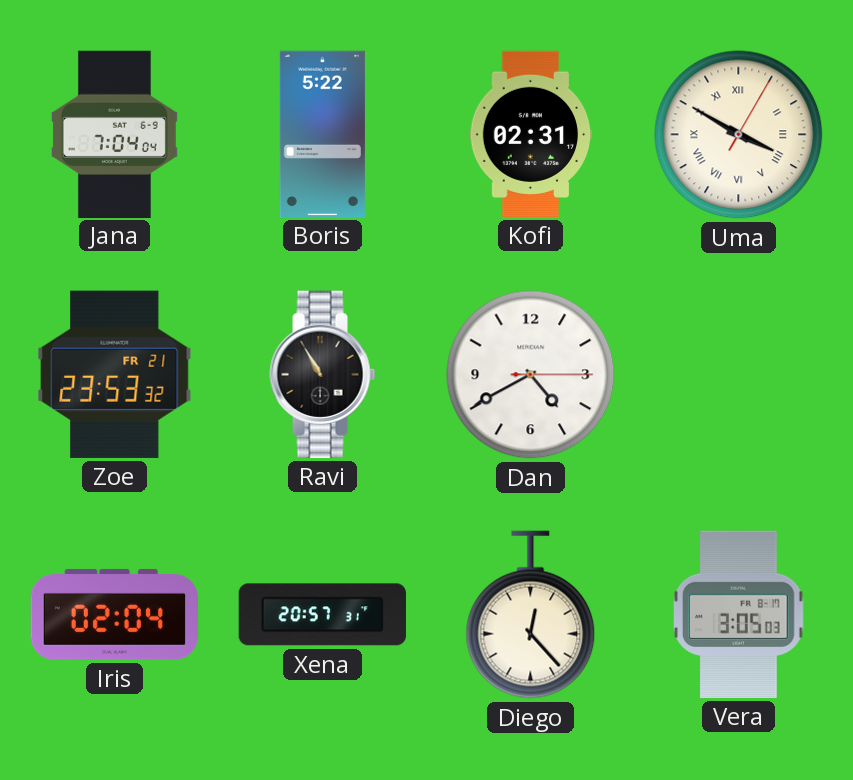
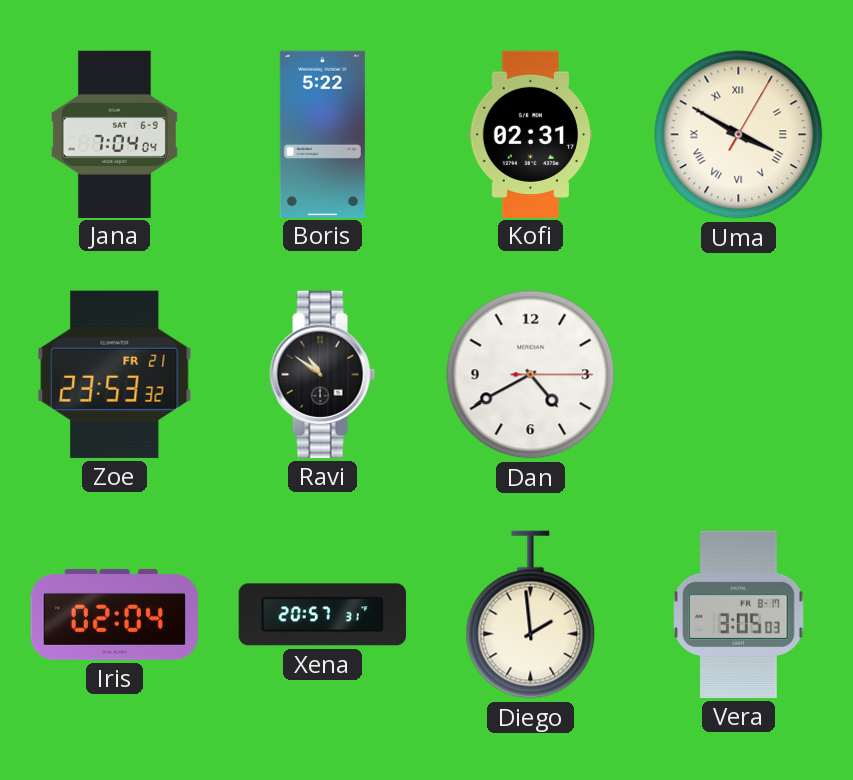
Ravi: 10:55 -> 10:51
Diego: 12:23 -> 1:59
